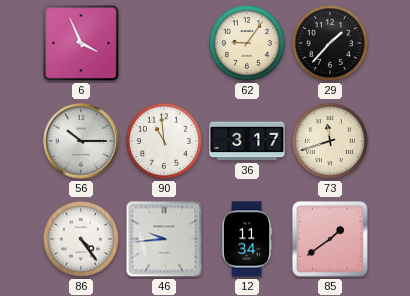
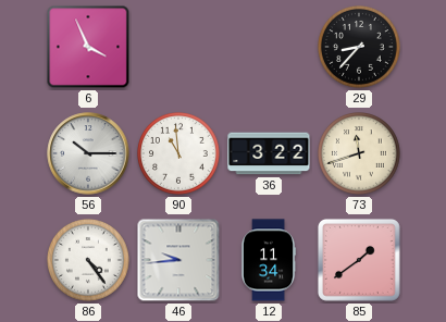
62: 9:06 -> none
29: 1:37 -> 8:37
36: 3:17 -> 3:22
